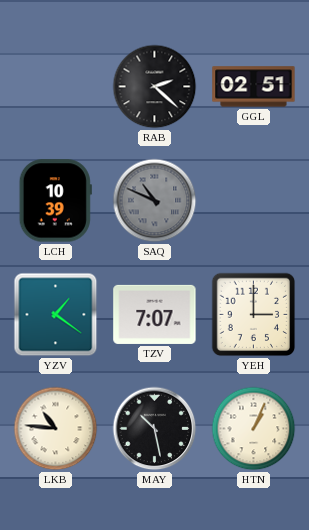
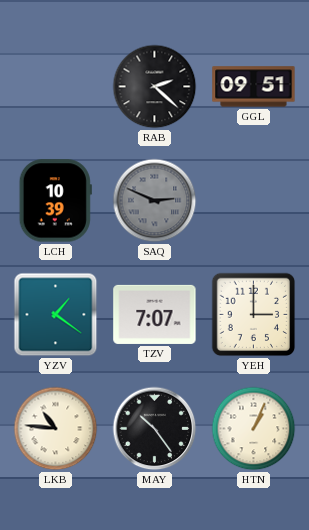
GGL: 02:51 -> 09:51
SAQ: 10:49 -> 2:49
MAY: 10:28 -> 10:24
